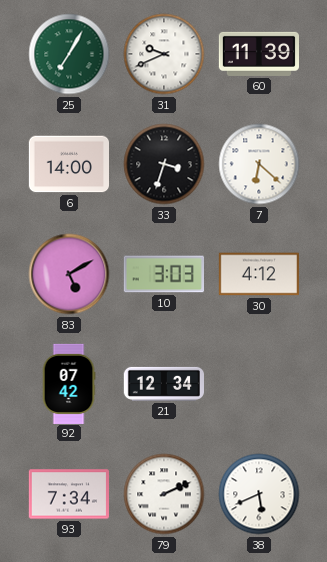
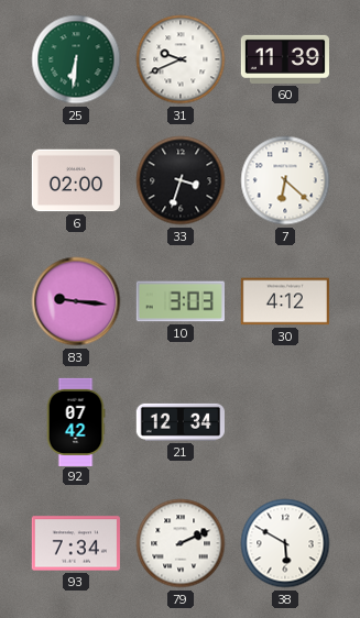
25: 7:05 -> 6:31
6: 14:00 -> 02:00
83: 5:10 -> 9:16
38: 5:41 -> 5:50
